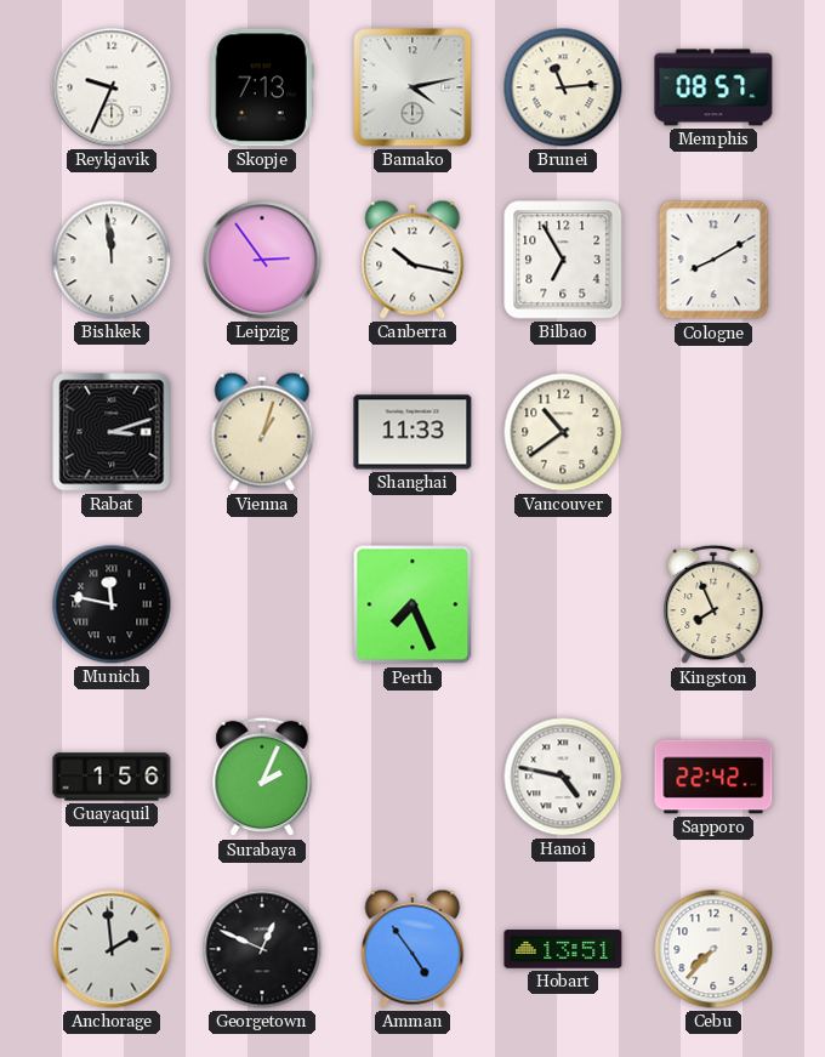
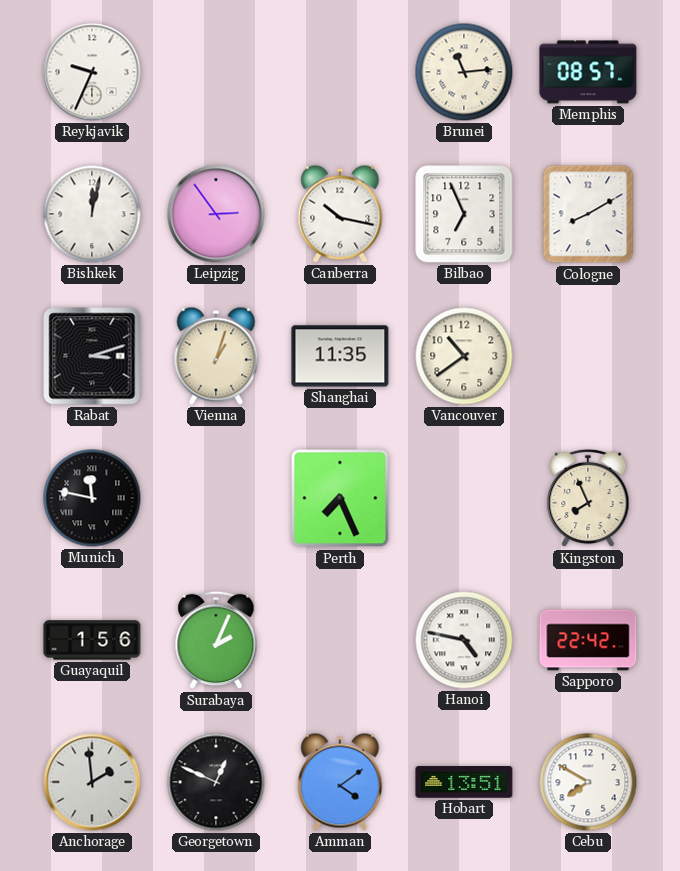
Skopje: 7:13 -> none
Bamako: 4:13 -> none
Bishkek: 11:59 -> 12:02
Bilbao: 6:55 -> 6:56
Shanghai: 11:33 -> 11:35
Amman: 4:54 -> 4:09
Cebu: 7:37 -> 7:50
